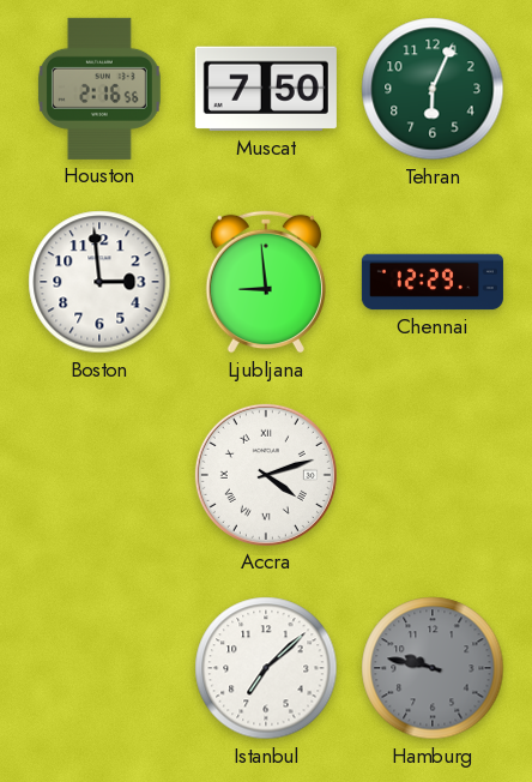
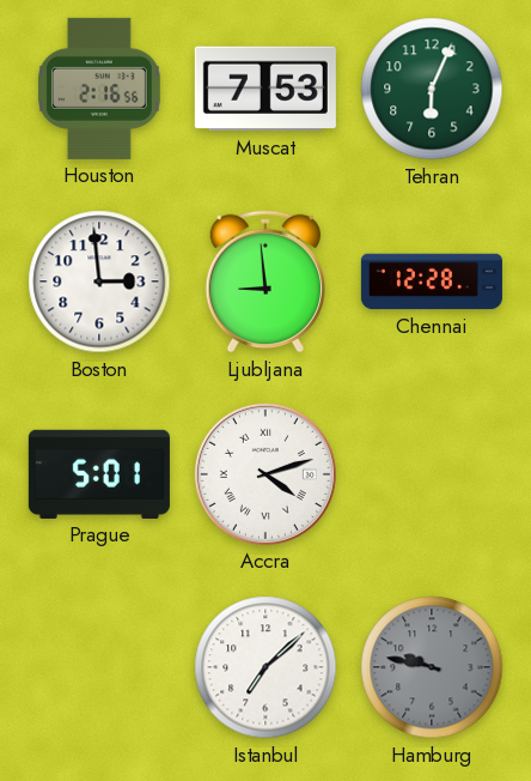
Muscat: 7:50 -> 7:53
Chennai: 12:29 -> 12:28
Prague: none -> 5:01
